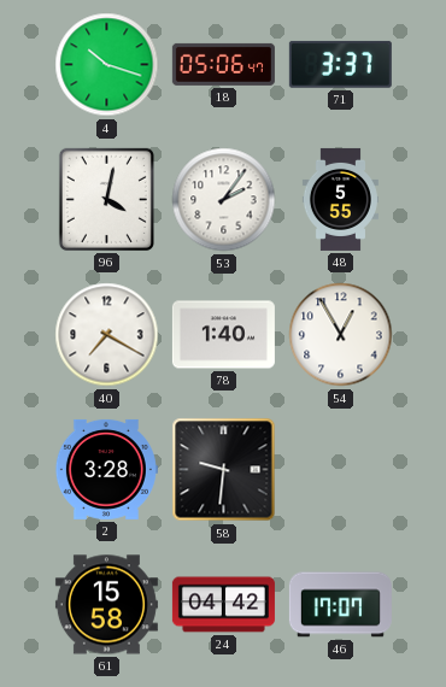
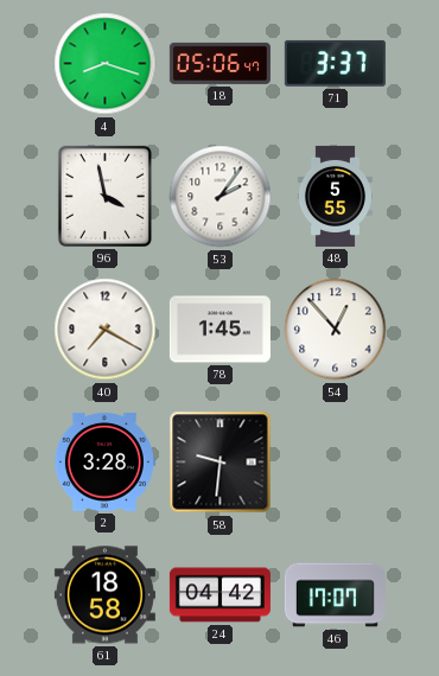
4: 10:18 -> 8:18
96: 4:02 -> 3:58
78: 1:40 -> 1:45
54: 12:55 -> 12:53
61: 15:58 -> 18:58
